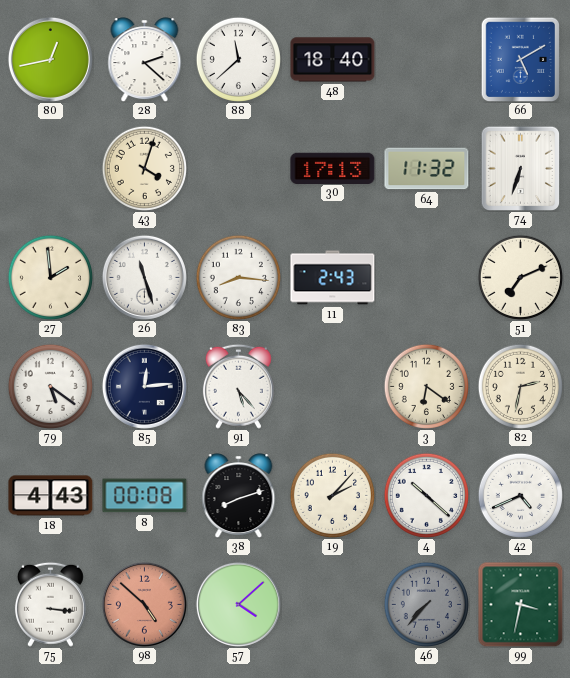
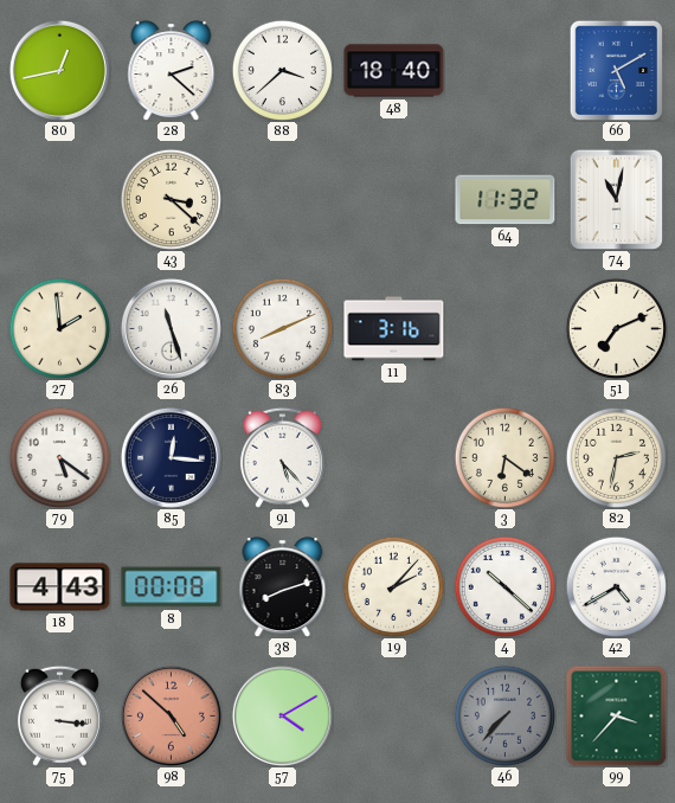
88: 11:38 -> 3:38
43: 4:03 -> 3:22
30: 17:13 -> none
74: 6:33 -> 11:02
83: 8:16 -> 8:11
11: 2:43 -> 3:16
85: 12:14 -> 12:16
42: 4:41 -> 4:40
57: 4:08 -> 4:10
99: 3:32 -> 3:37
